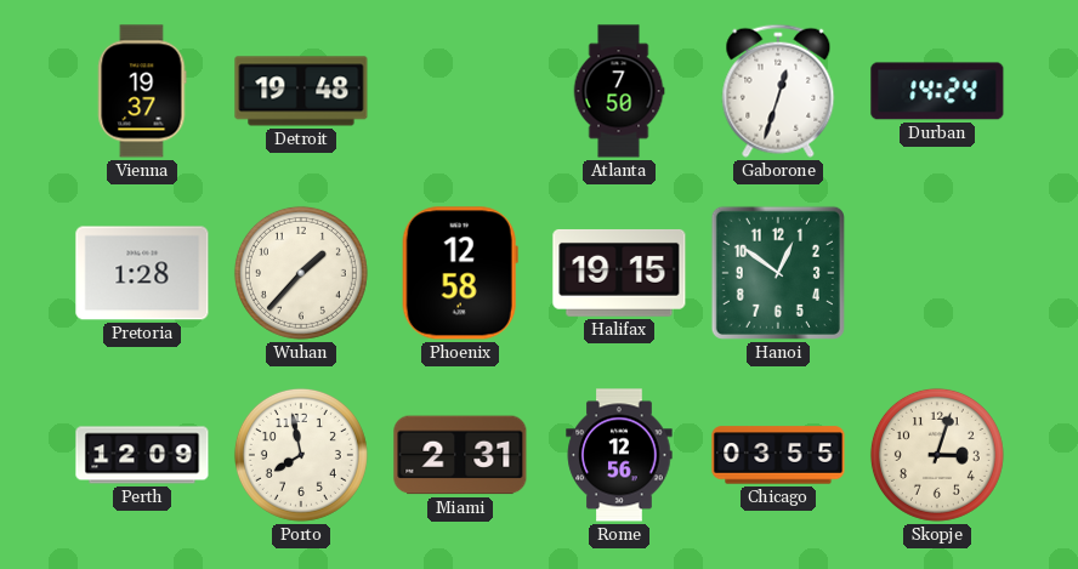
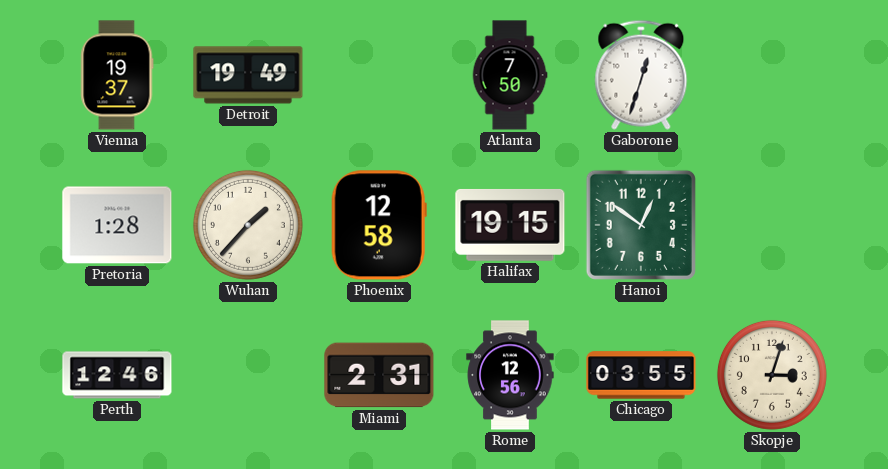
Detroit: 19:48 -> 19:49
Durban: 14:24 -> none
Perth: 12:09 -> 12:46
Porto: 7:58 -> none
